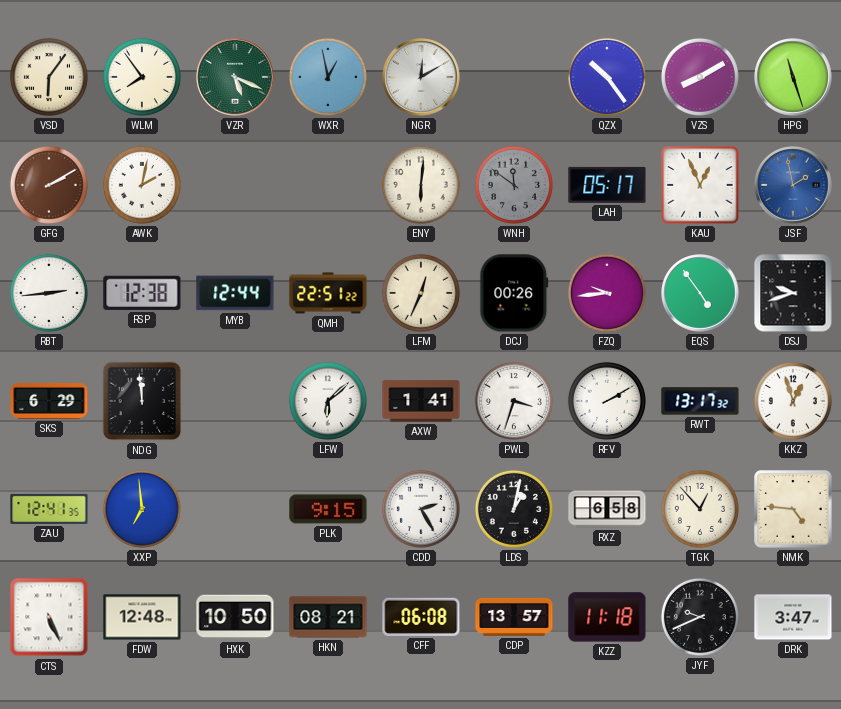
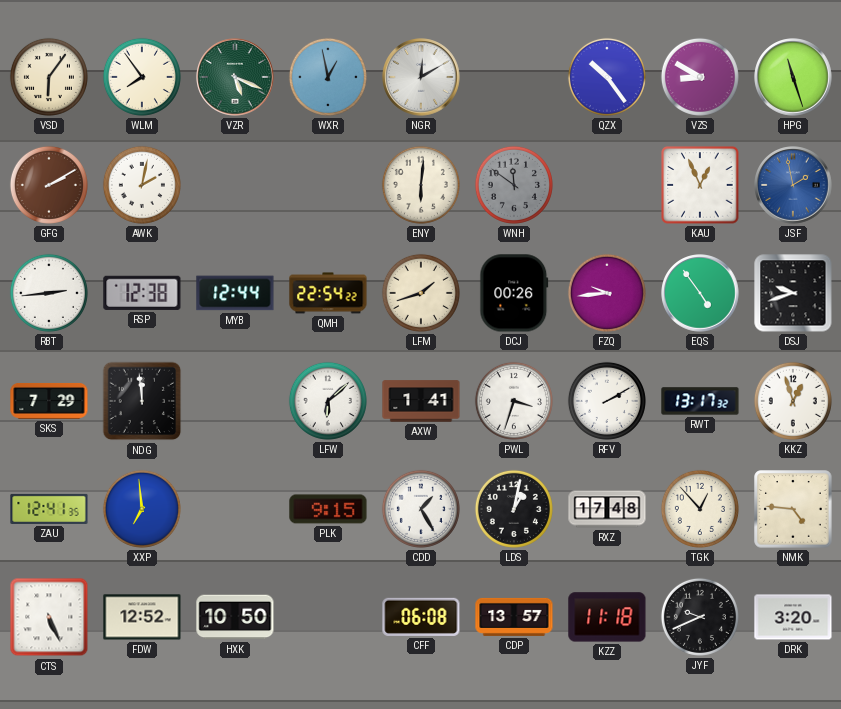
VZS: 8:10 -> 8:50
LAH: 05:17 -> none
QMH: 22:51 -> 22:54
LFM: 12:34 -> 1:42
SKS: 6:29 -> 7:29
CDD: 2:25 -> 1:25
RXZ: 6:58 -> 17:48
FDW: 12:48 -> 12:52
HKN: 08:21 -> none
DRK: 3:47 -> 3:20
